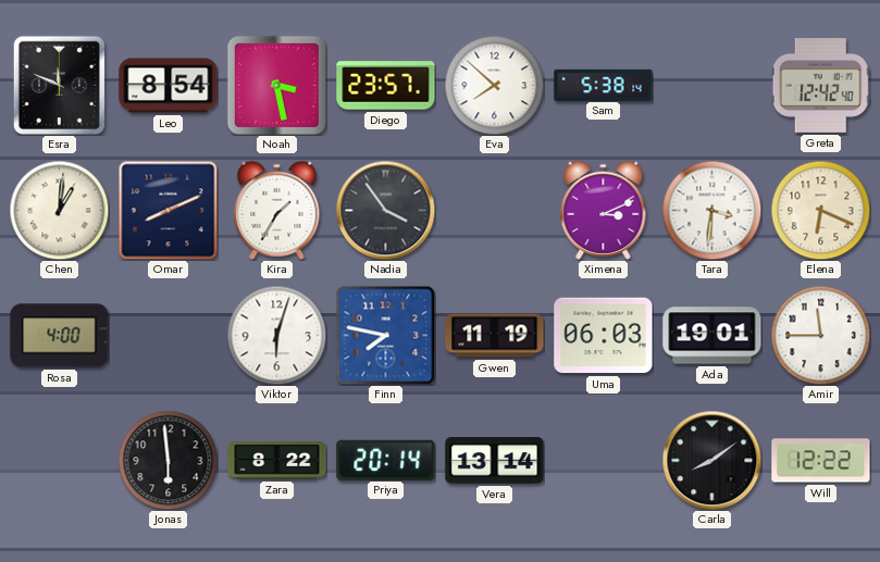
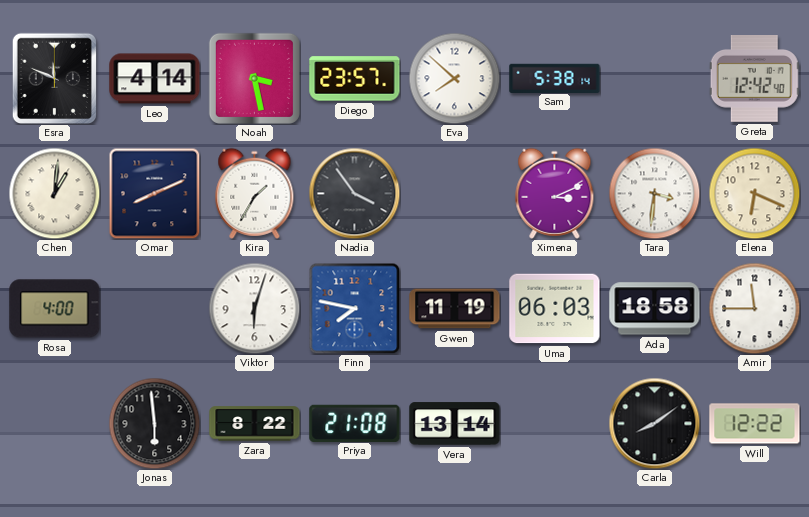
Leo: 8:54 -> 4:14
Ada: 19:01 -> 18:58
Priya: 20:14 -> 21:08
